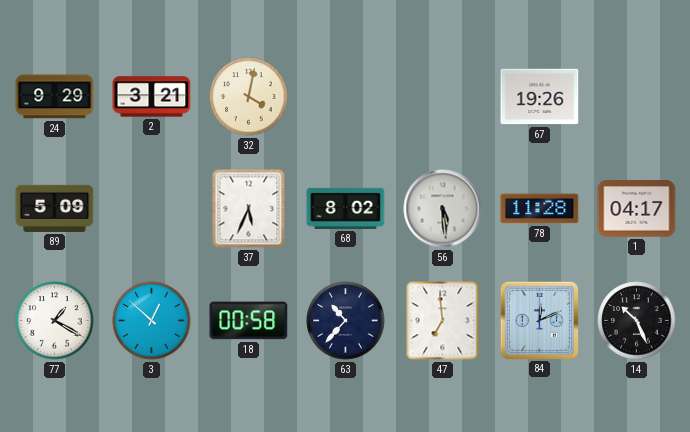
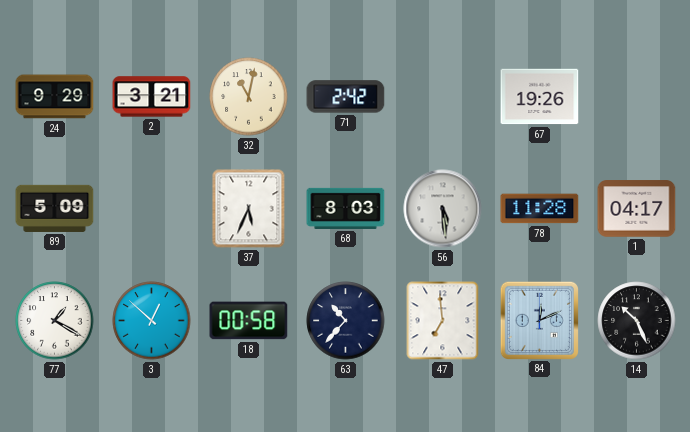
32: 4:02 -> 11:02
71: none -> 2:42
68: 8:02 -> 8:03
